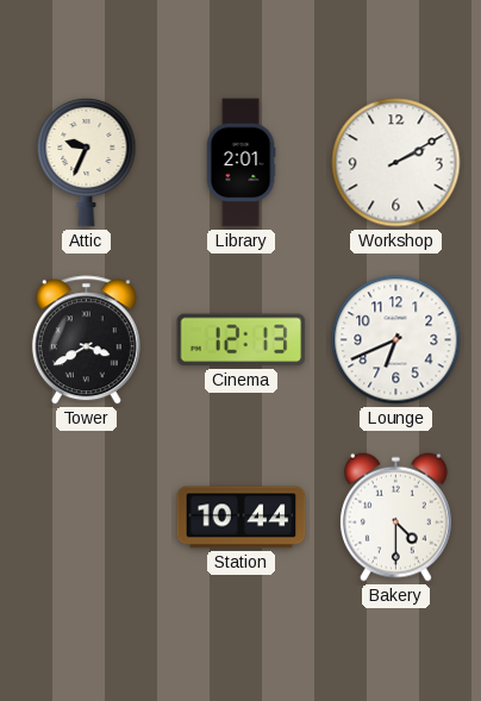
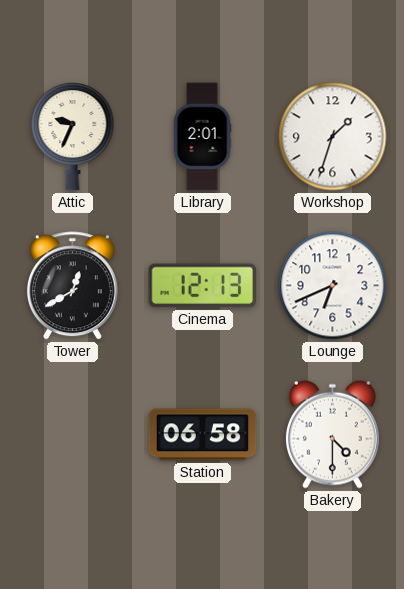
Workshop: 2:10 -> 1:33
Tower: 3:40 -> 12:40
Station: 10:44 -> 06:58
